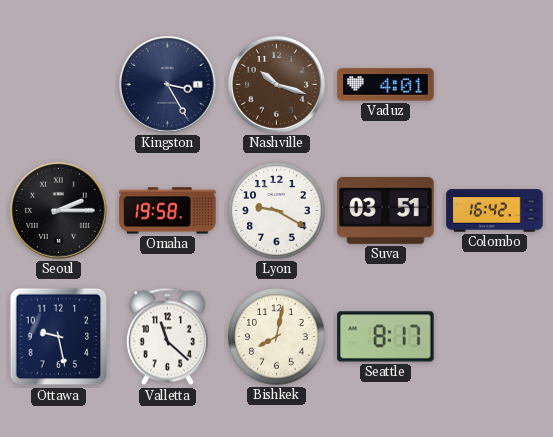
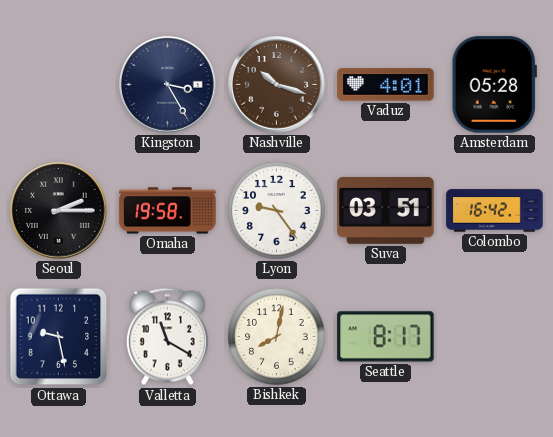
Amsterdam: none -> 05:28
Lyon: 9:20 -> 9:24
Valletta: 11:22 -> 11:20
